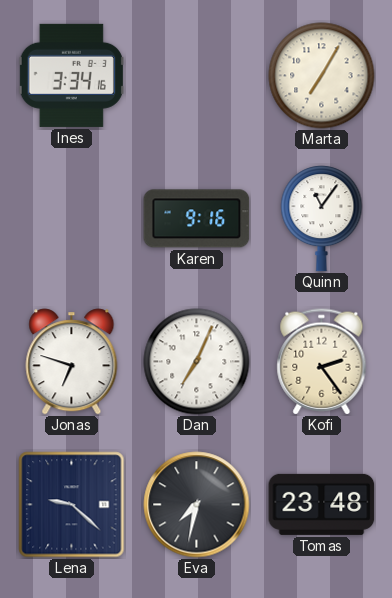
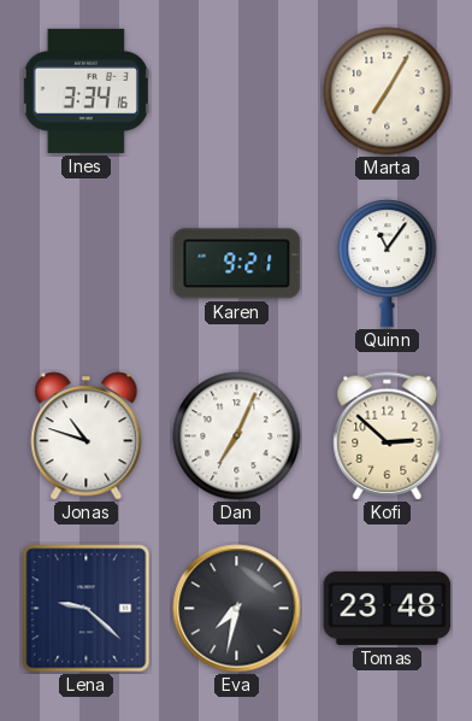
Karen: 9:16 -> 9:21
Jonas: 6:48 -> 10:48
Kofi: 2:24 -> 2:52
